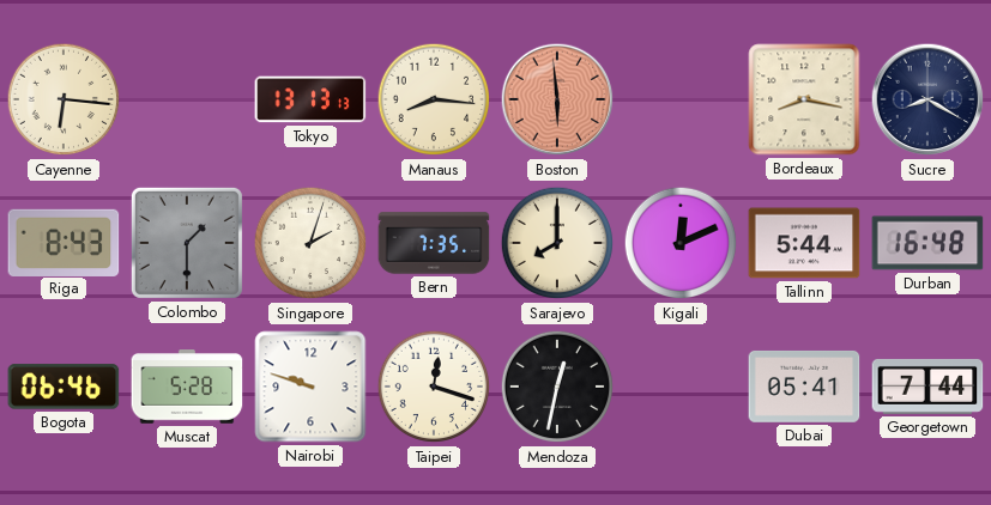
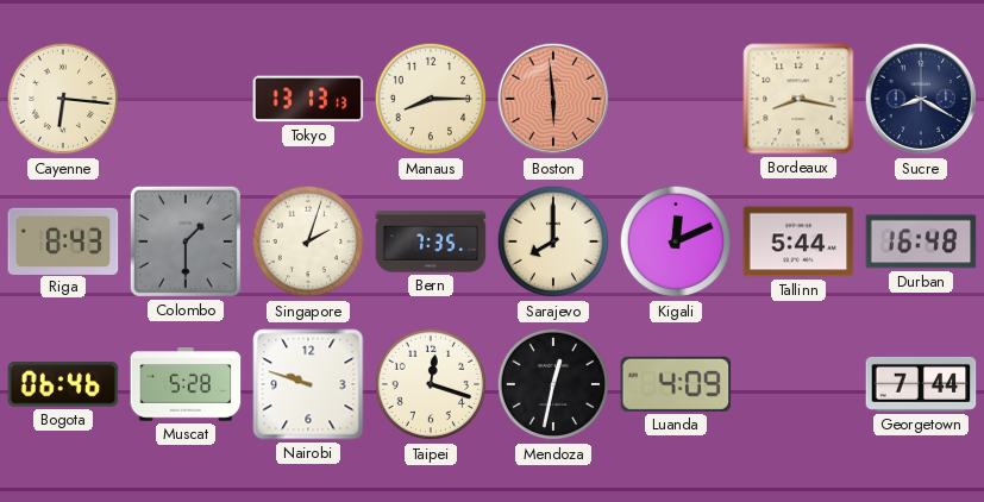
Manaus: 8:16 -> 8:15
Luanda: none -> 4:09
Dubai: 05:41 -> none
